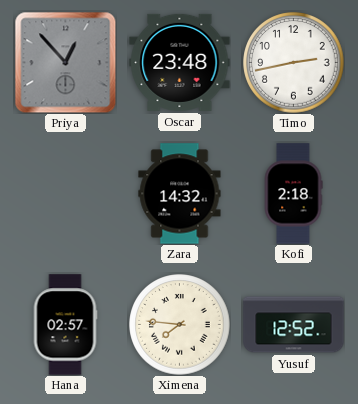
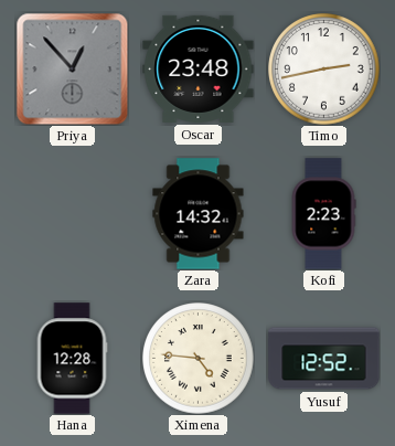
Kofi: 2:18 -> 2:23
Hana: 02:57 -> 12:28
Ximena: 7:46 -> 4:46
